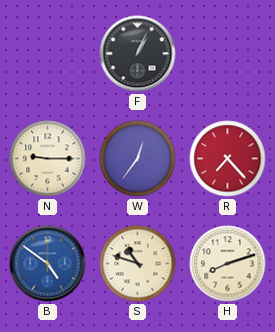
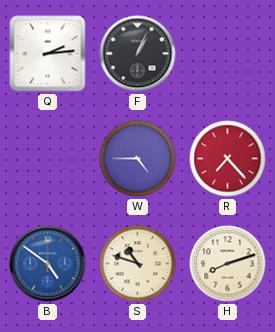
Q: none -> 2:14
N: 9:15 -> none
W: 12:36 -> 4:45
